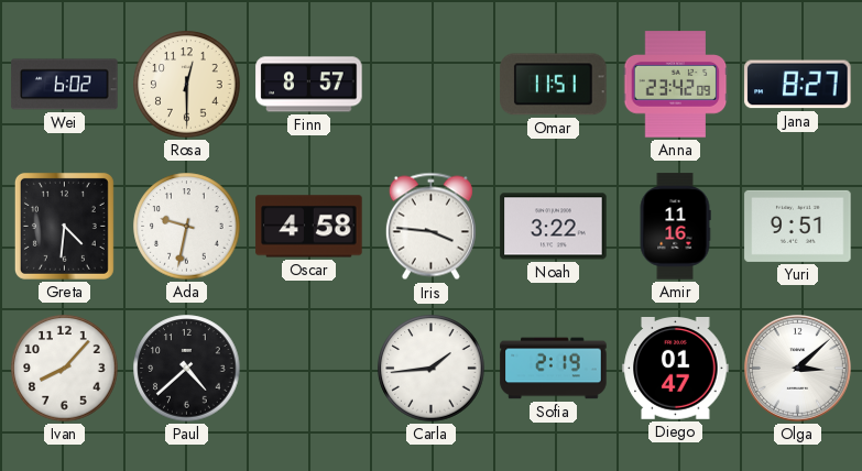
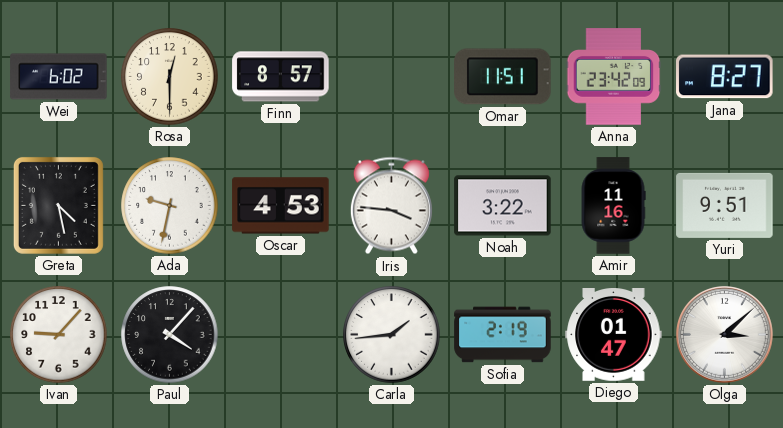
Greta: 4:31 -> 4:28
Oscar: 4:58 -> 4:53
Ivan: 8:07 -> 9:07
Paul: 4:38 -> 4:07
